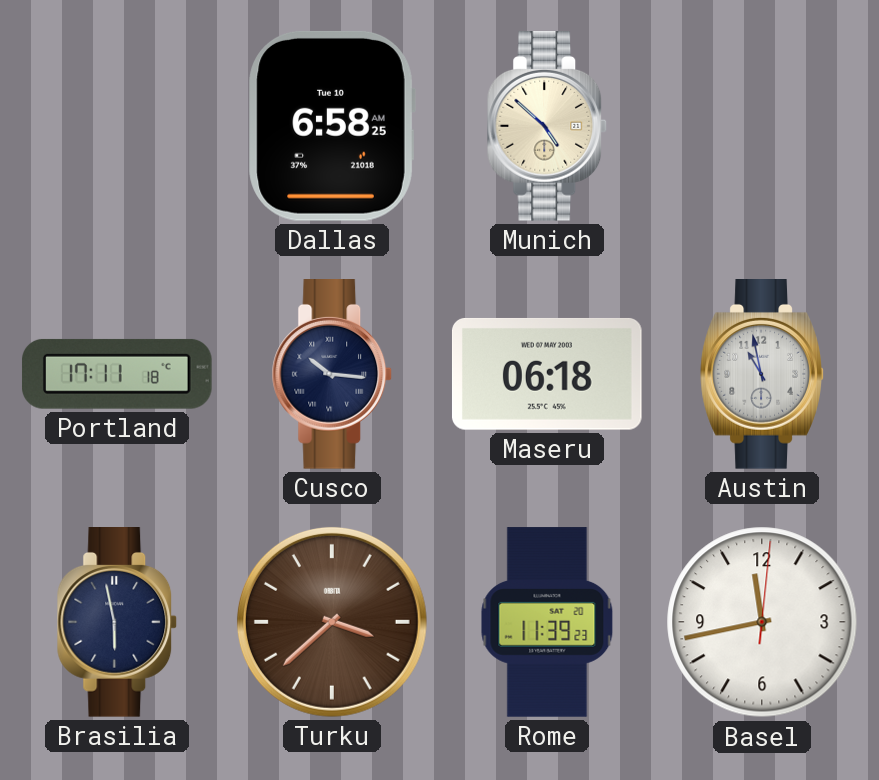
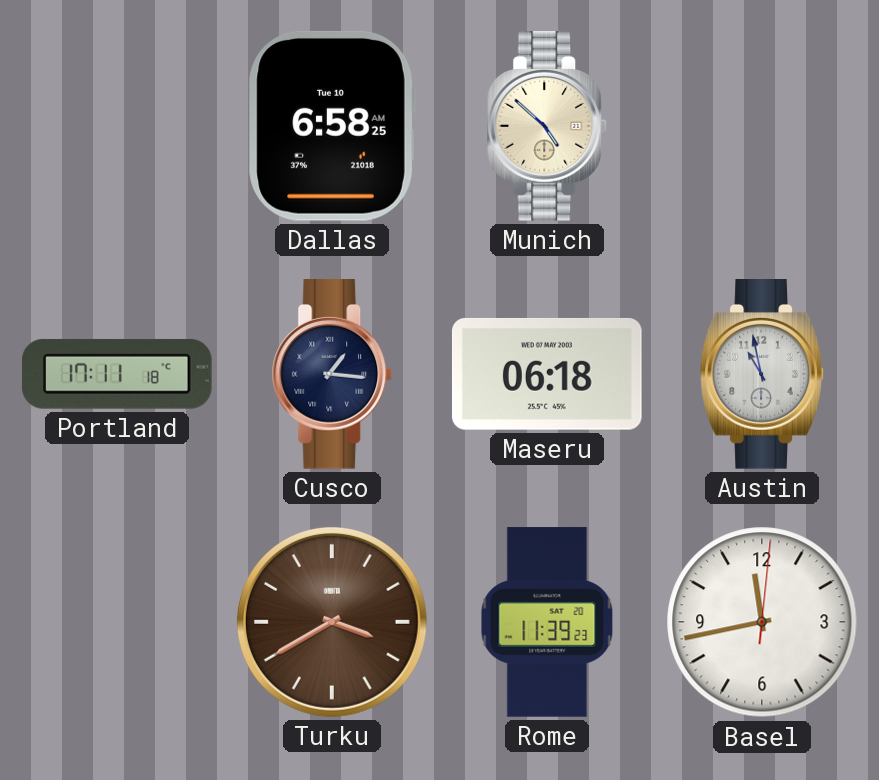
Cusco: 10:16 -> 1:16
Brasilia: 5:58 -> none
Turku: 3:38 -> 3:40
